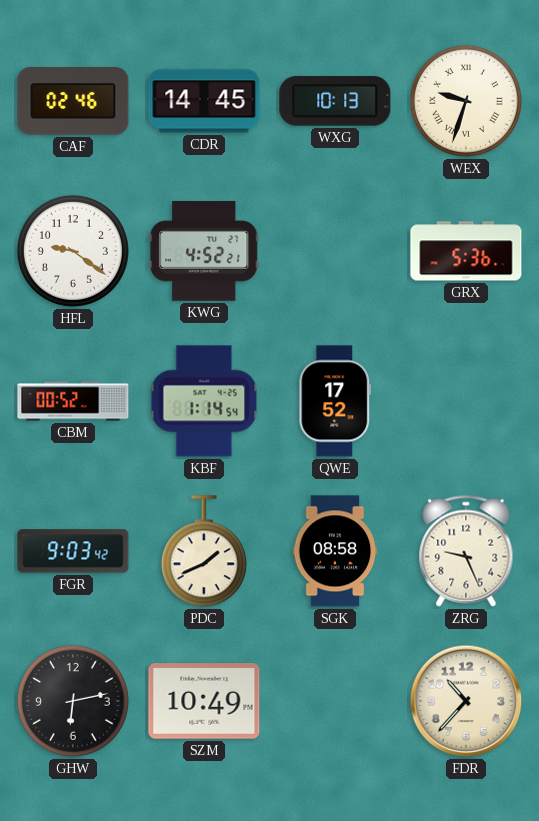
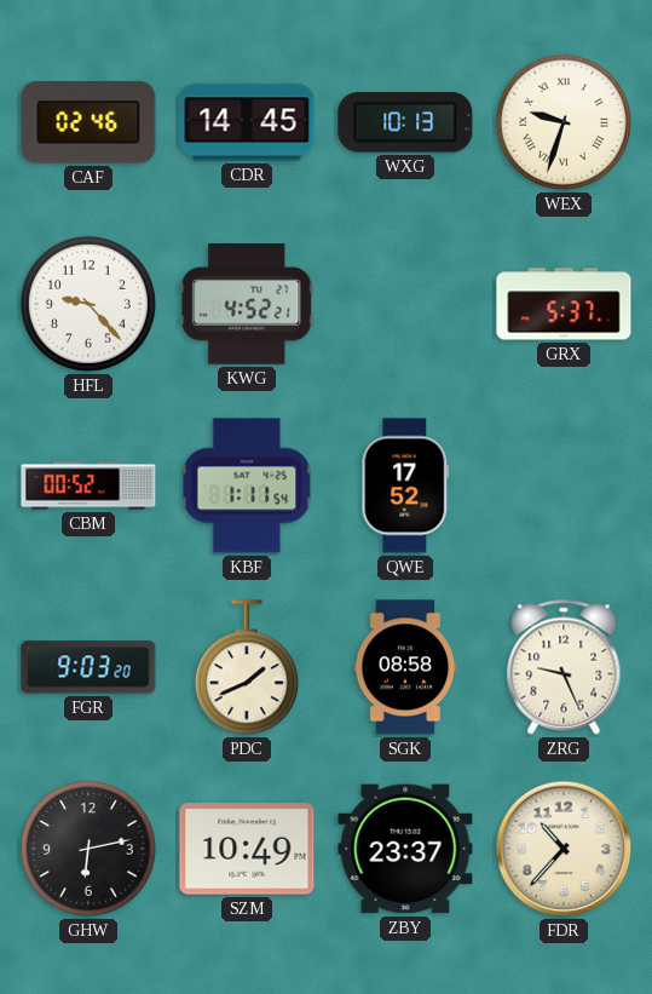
HFL: 9:21 -> 9:23
GRX: 5:36 -> 5:37
KBF: 1:14 -> 1:11
FGR: 9:03:42 -> 9:03:20
ZBY: none -> 23:37
